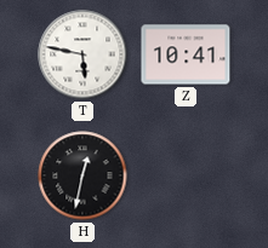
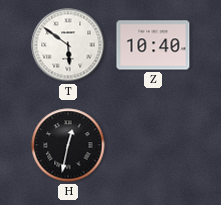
T: 5:47 -> 5:51
Z: 10:41 -> 10:40
